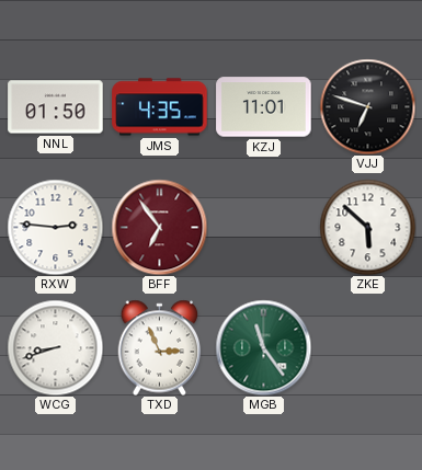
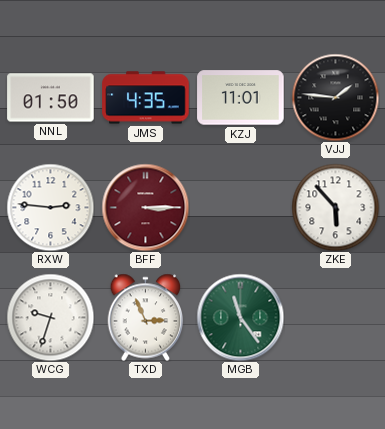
VJJ: 6:48 -> 1:46
BFF: 6:54 -> 3:15
ZKE: 5:52 -> 5:53
WCG: 8:42 -> 9:33
